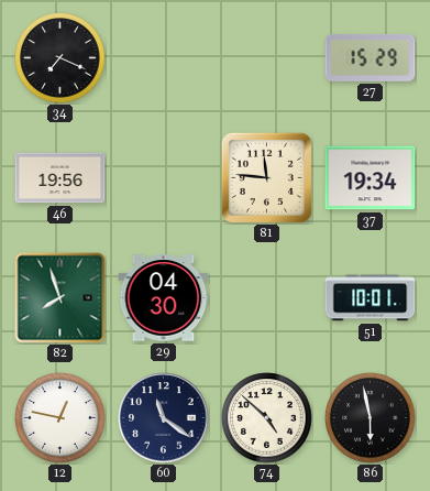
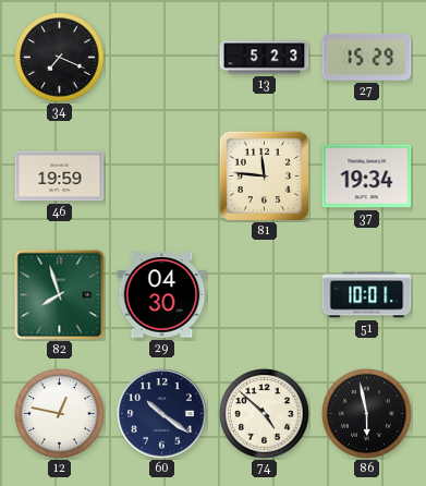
13: none -> 5:23
46: 19:56 -> 19:59
60: 11:21 -> 10:21
